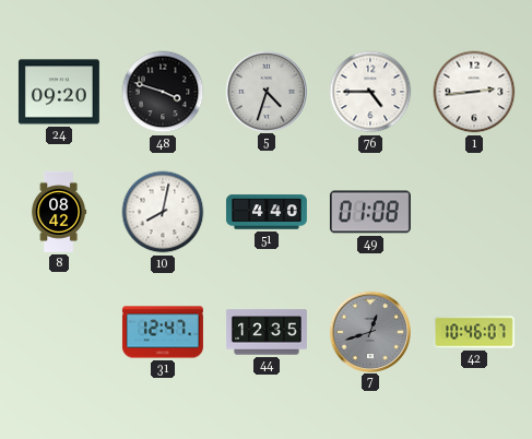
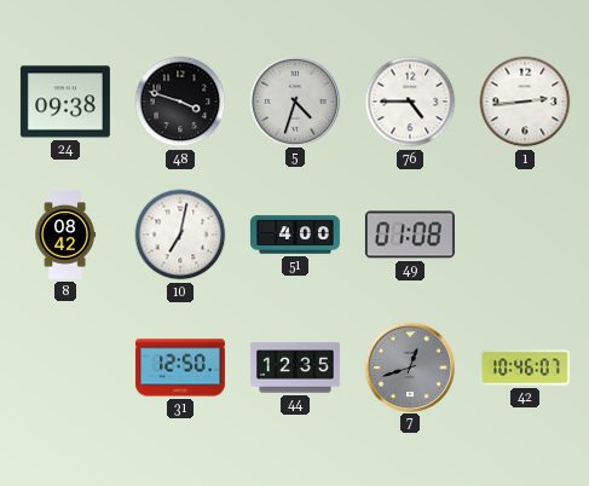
24: 09:20 -> 09:38
10: 8:02 -> 7:02
51: 4:40 -> 4:00
31: 12:47 -> 12:50
